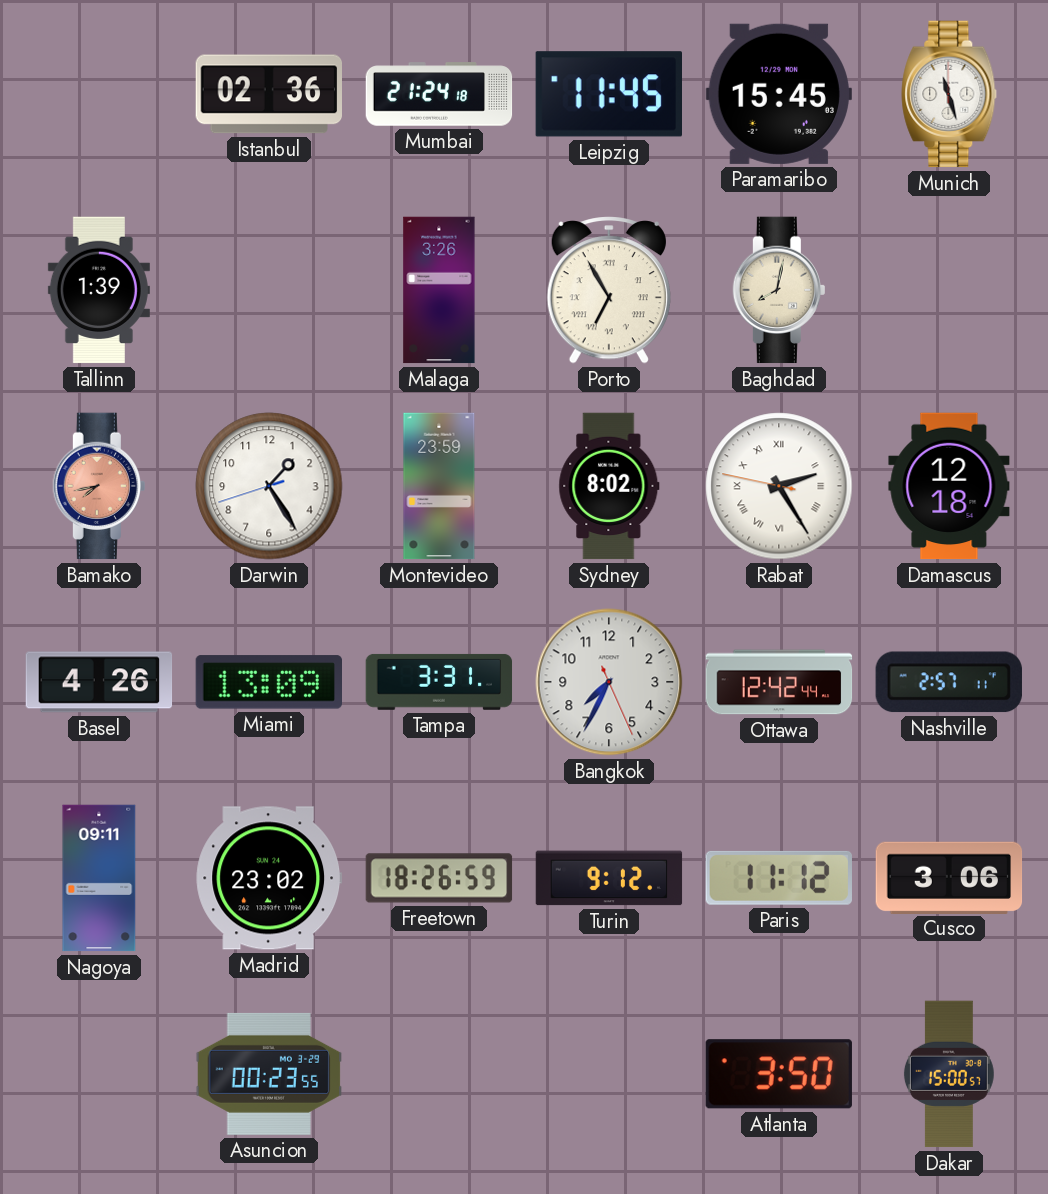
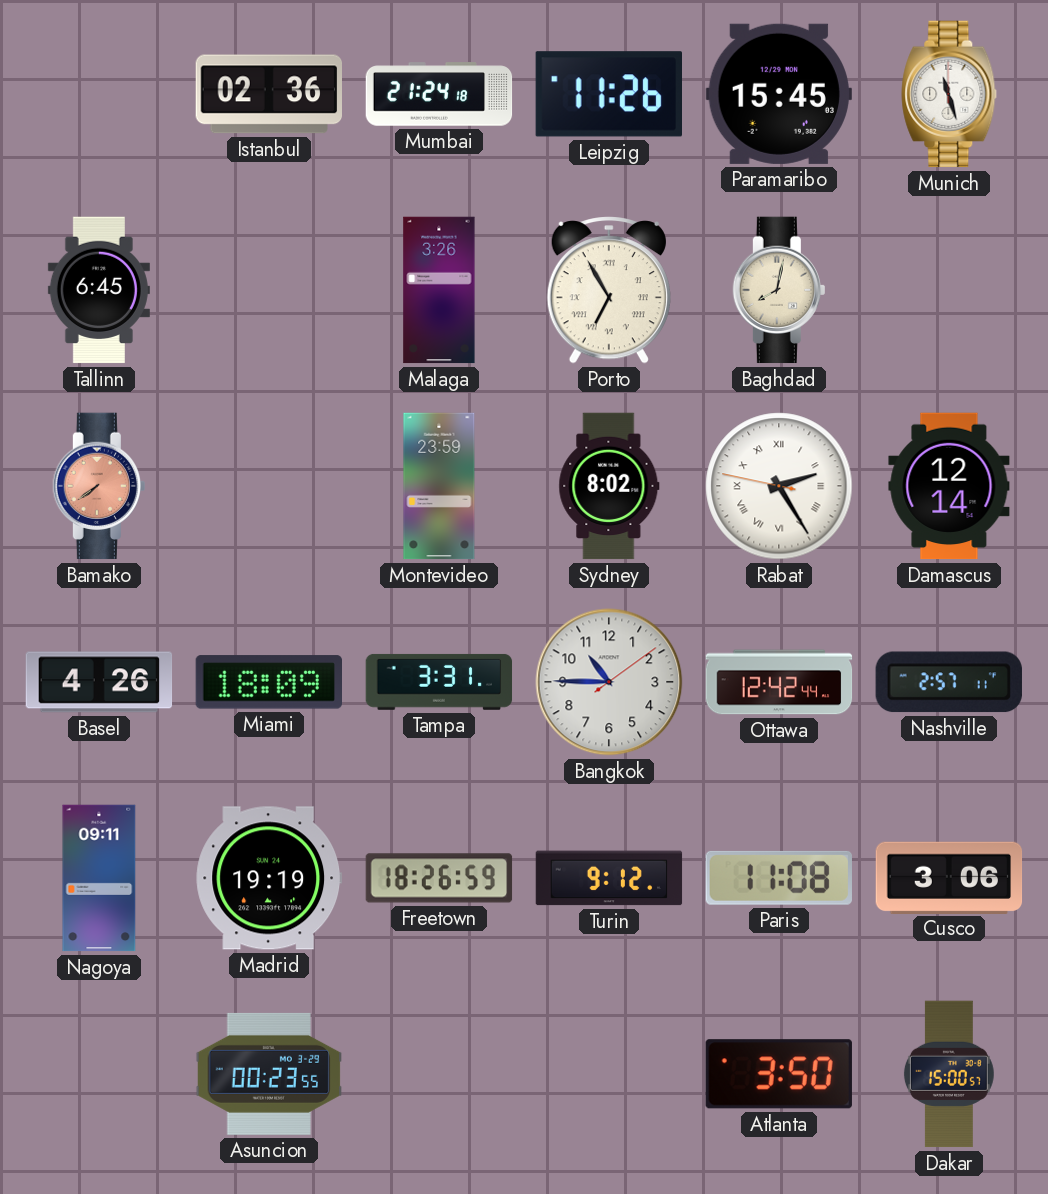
Leipzig: 11:45 -> 11:26
Tallinn: 1:39 -> 6:45
Bamako: 7:43 -> 7:39
Darwin: 1:24 -> none
Damascus: 12:18 -> 12:14
Miami: 13:09 -> 18:09
Bangkok: 7:34 -> 10:45
Madrid: 23:02 -> 19:19
Paris: 11:12 -> 11:08
